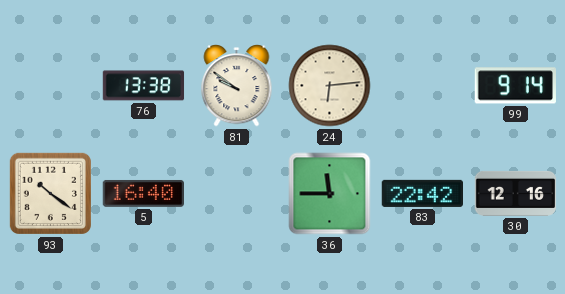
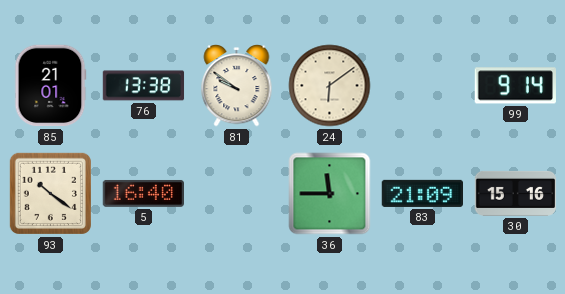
85: none -> 21:01
24: 6:14 -> 6:09
83: 22:42 -> 21:09
30: 12:16 -> 15:16
